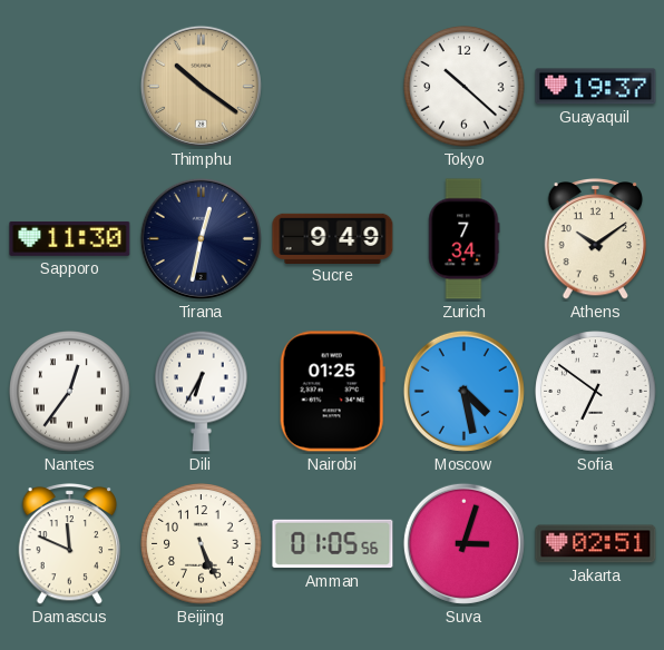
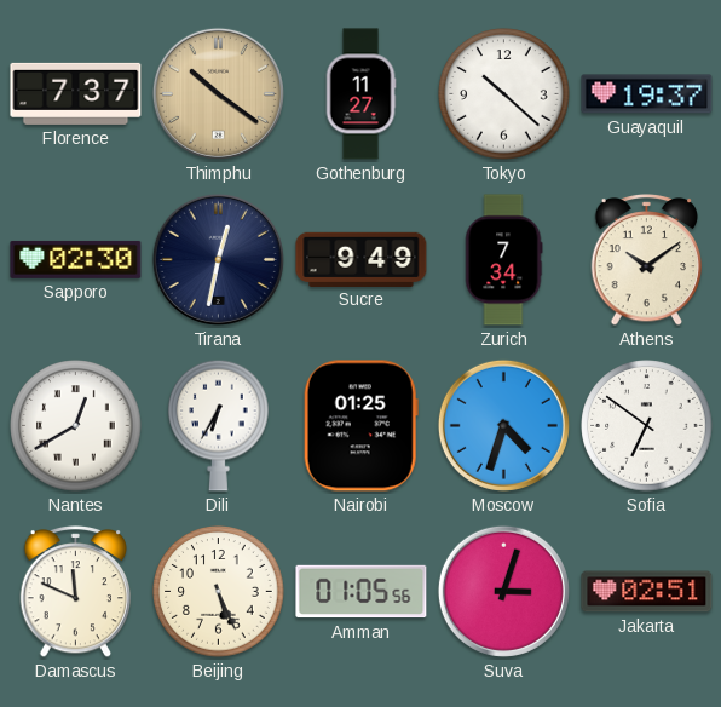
Florence: none -> 7:37
Gothenburg: none -> 11:27
Sapporo: 11:30 -> 02:30
Nantes: 12:36 -> 12:40
Moscow: 4:28 -> 4:33
